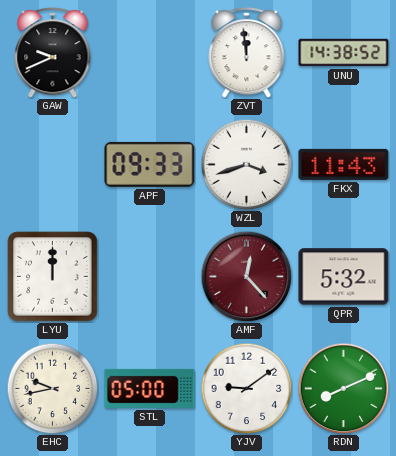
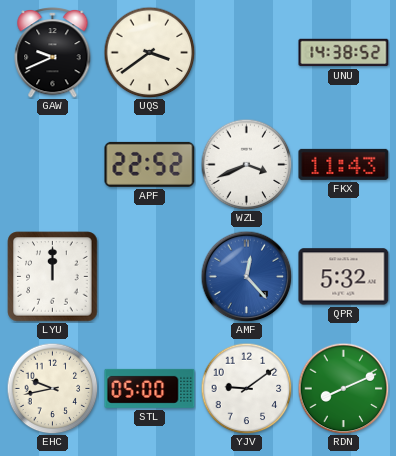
UQS: none -> 3:39
ZVT: 11:59 -> none
APF: 09:33 -> 22:52
WZL: 3:42 -> 3:41
AMF dial: burgundy -> blue
